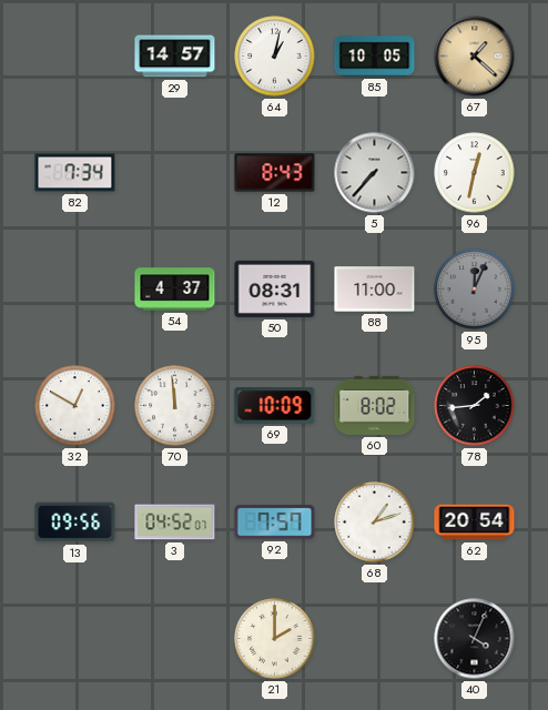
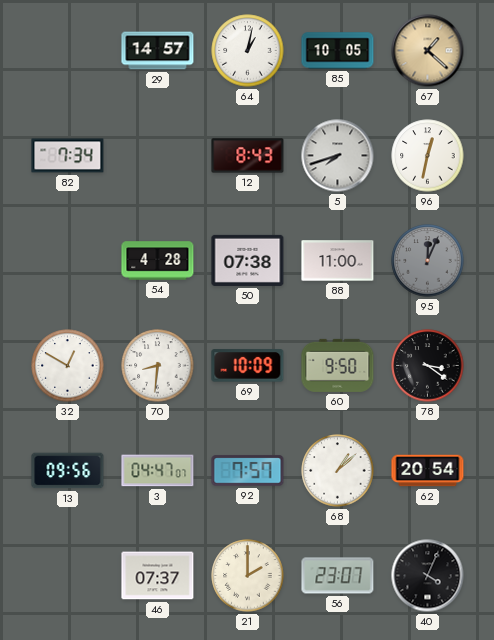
5: 7:37 -> 7:42
54: 4:37 -> 4:28
50: 08:31 -> 07:38
70: 11:59 -> 8:31
60: 8:02 -> 9:50
78: 1:44 -> 3:21
3: 04:52 -> 04:47
68: 1:12 -> 1:08
46: none -> 07:37
56: none -> 23:07
